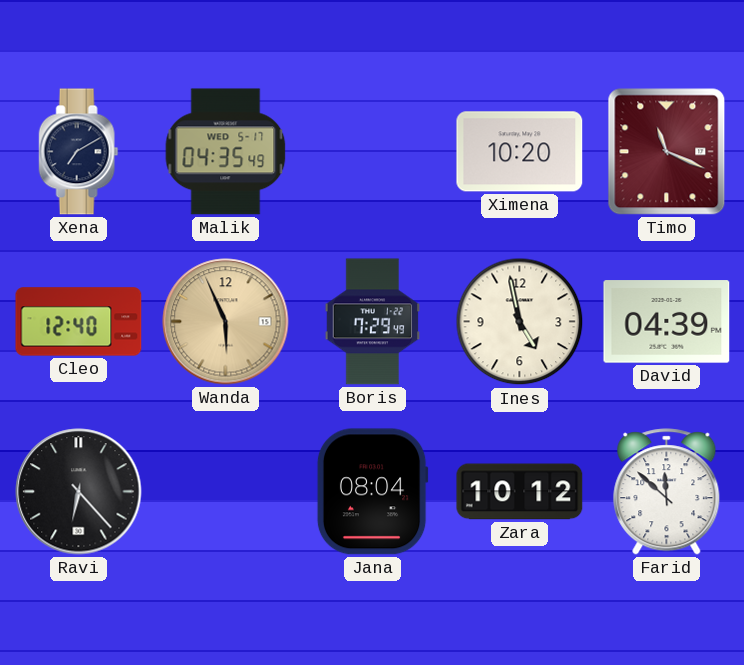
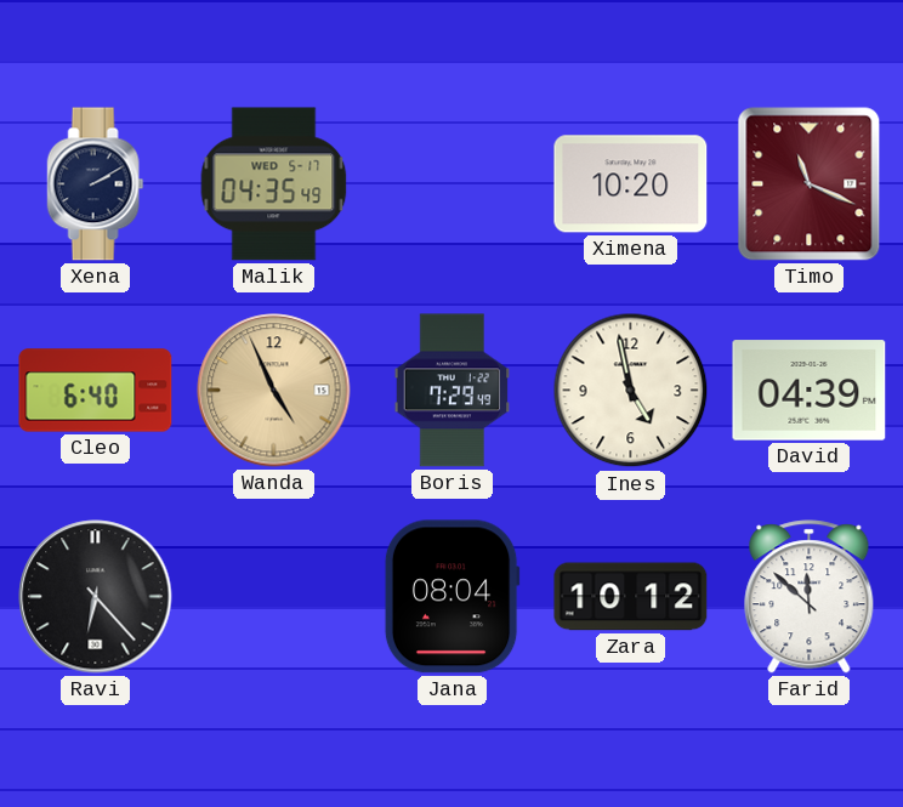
Xena: 7:10 -> 2:10
Cleo: 12:40 -> 6:40
Wanda: 5:56 -> 4:56
